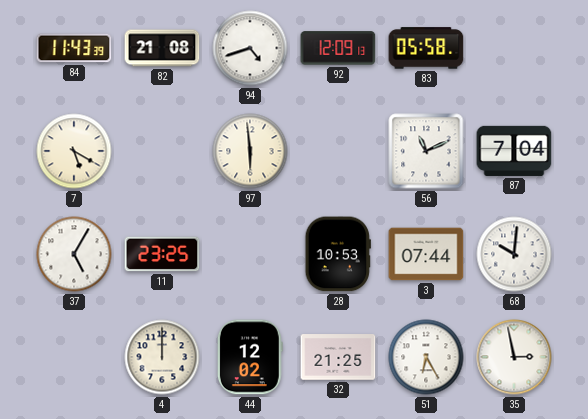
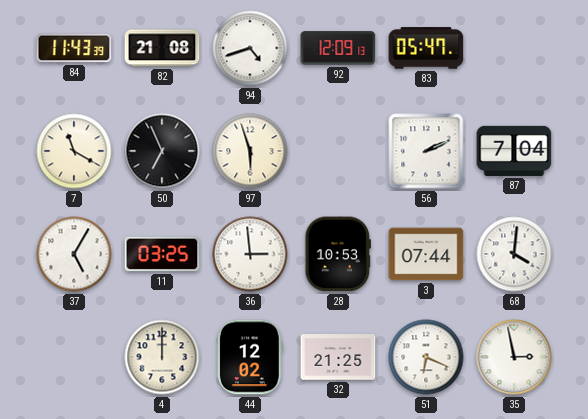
83: 05:58 -> 05:47
7: 5:20 -> 11:20
50: none -> 6:56
97: 5:59 -> 5:57
56: 11:11 -> 2:11
11: 23:25 -> 03:25
36: none -> 2:59
68: 10:01 -> 4:01
51: 6:25 -> 6:19
